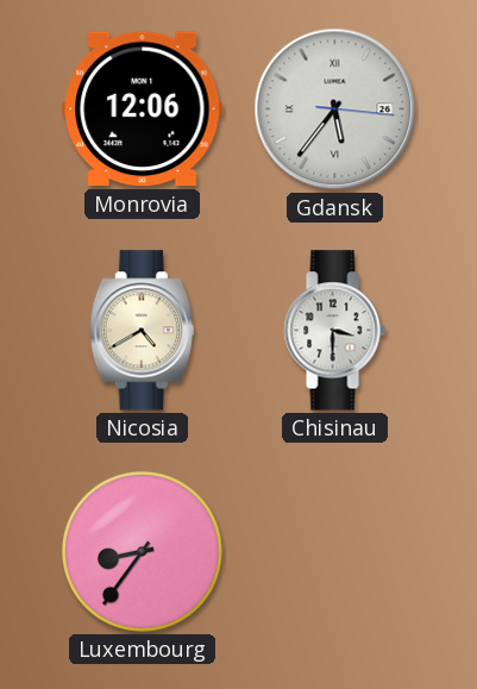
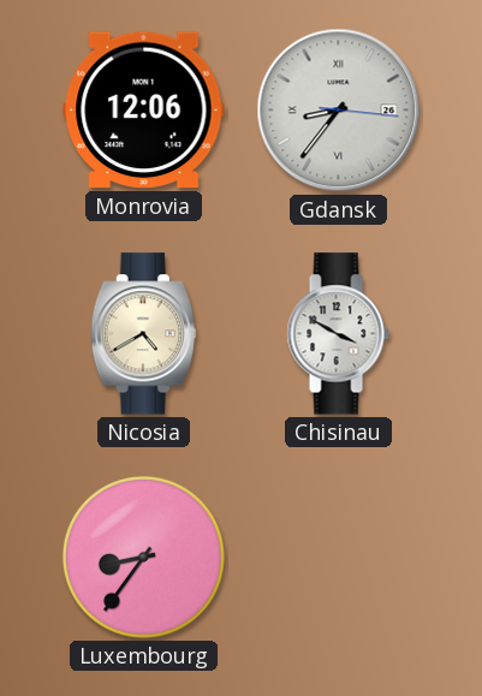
Gdansk: 5:36 -> 8:36
Chisinau: 3:30 -> 3:50
